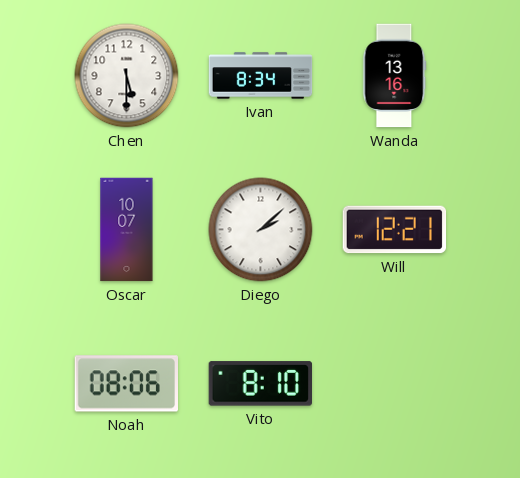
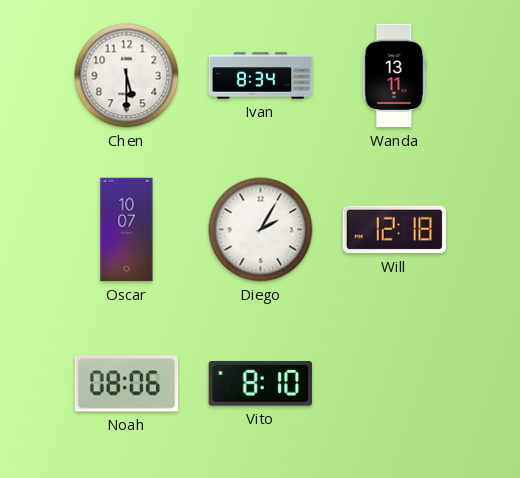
Wanda: 13:16 -> 13:11
Diego: 2:08 -> 2:05
Will: 12:21 -> 12:18
